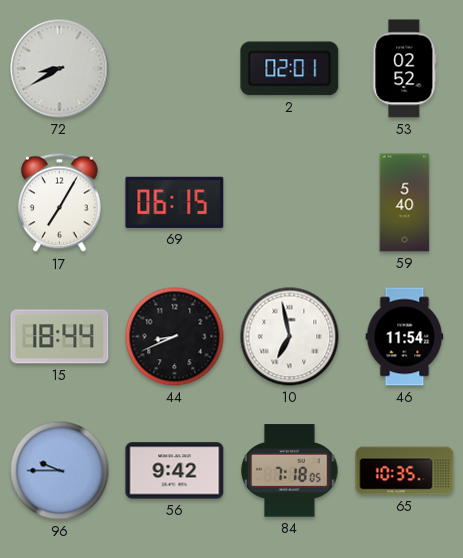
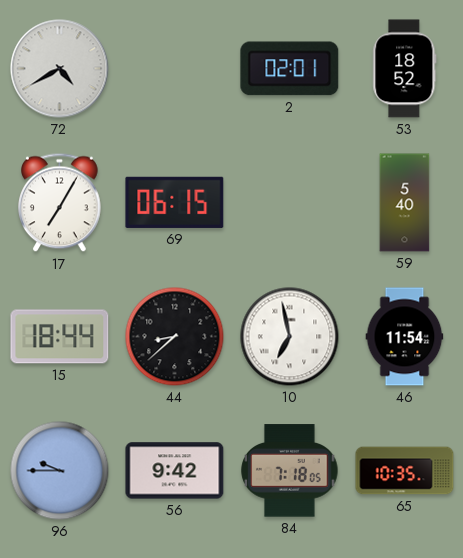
72: 8:40 -> 4:40
53: 02:52 -> 18:52
44: 8:41 -> 8:38
